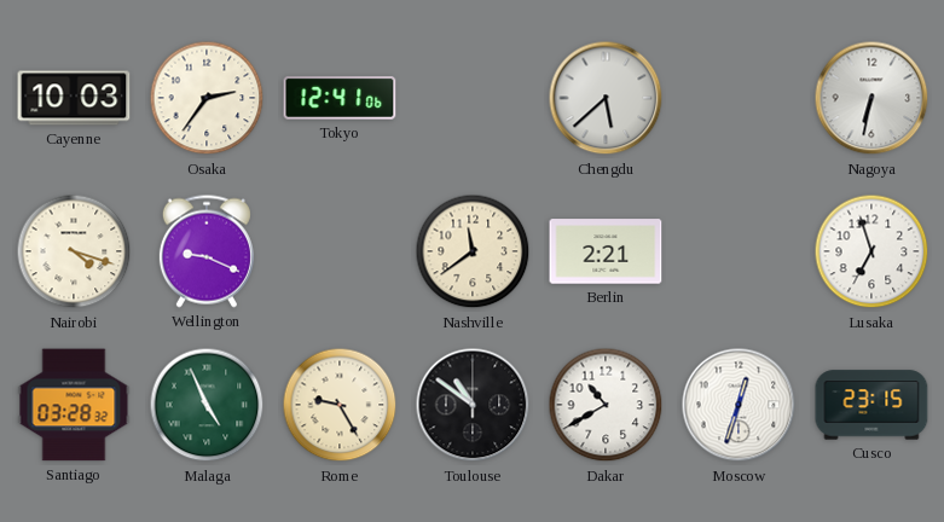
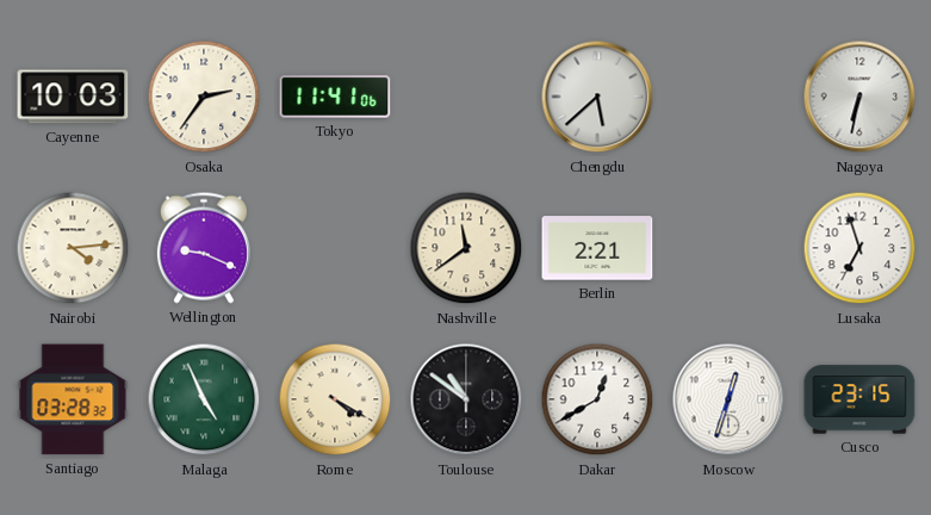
Tokyo: 12:41 -> 11:41
Nairobi: 4:18 -> 4:14
Rome: 9:25 -> 4:20
Dakar: 10:40 -> 12:40
